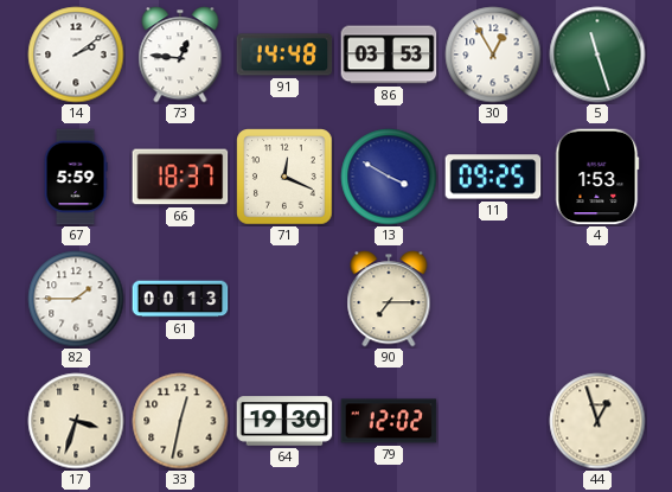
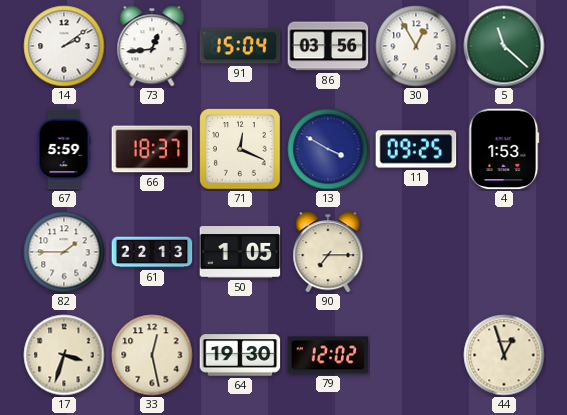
73: 12:46 -> 12:44
91: 14:48 -> 15:04
86: 03:53 -> 03:56
5: 11:27 -> 11:22
61: 00:13 -> 22:13
50: none -> 1:05
33: 12:32 -> 12:28
